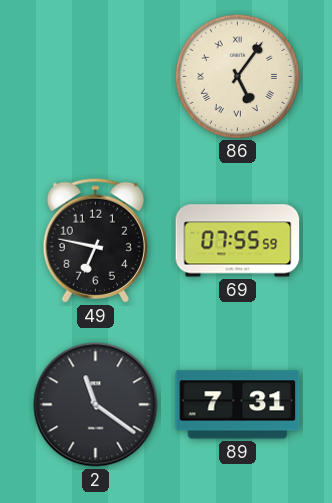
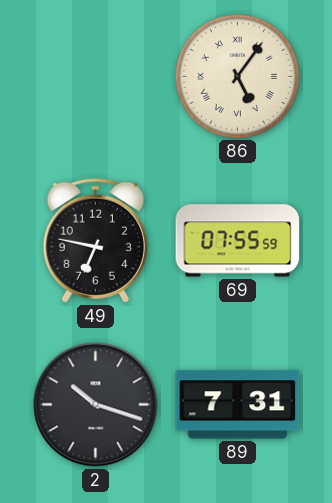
2: 11:21 -> 10:18
